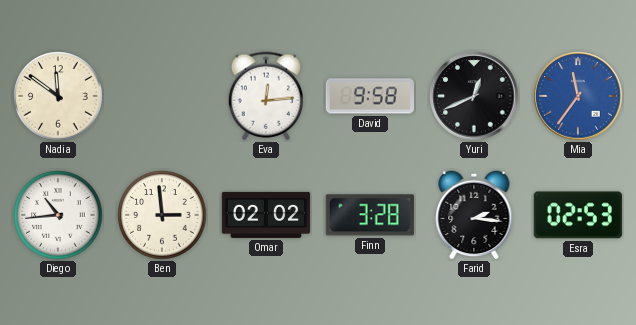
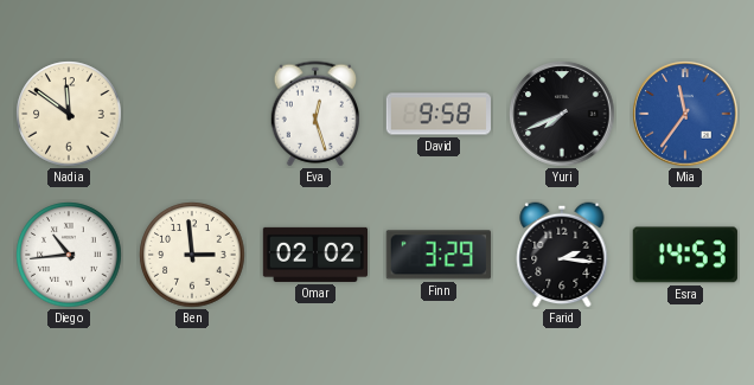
Eva: 12:14 -> 12:27
Yuri: 12:41 -> 7:41
Finn: 3:28 -> 3:29
Esra: 02:53 -> 14:53
